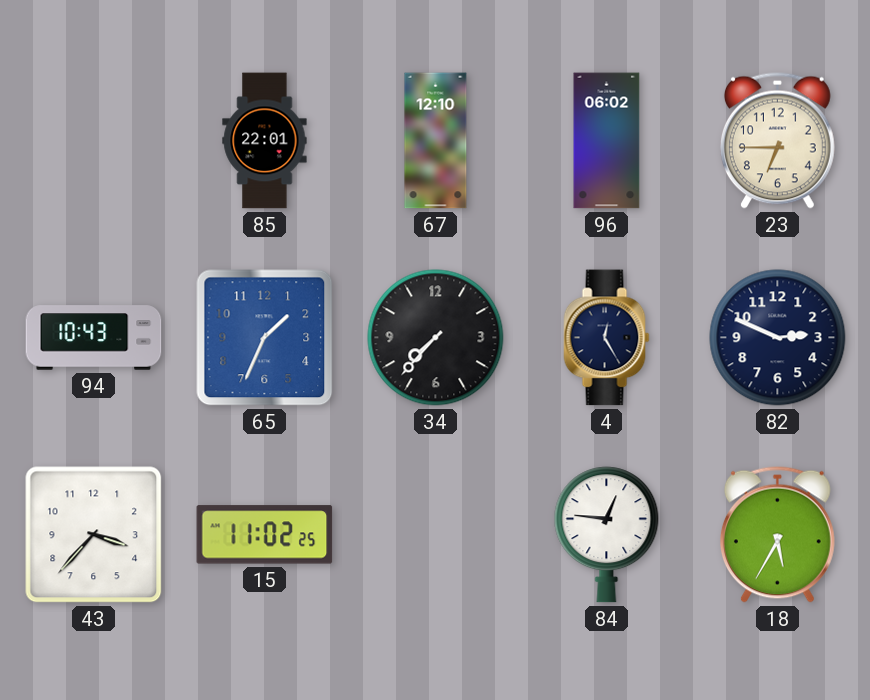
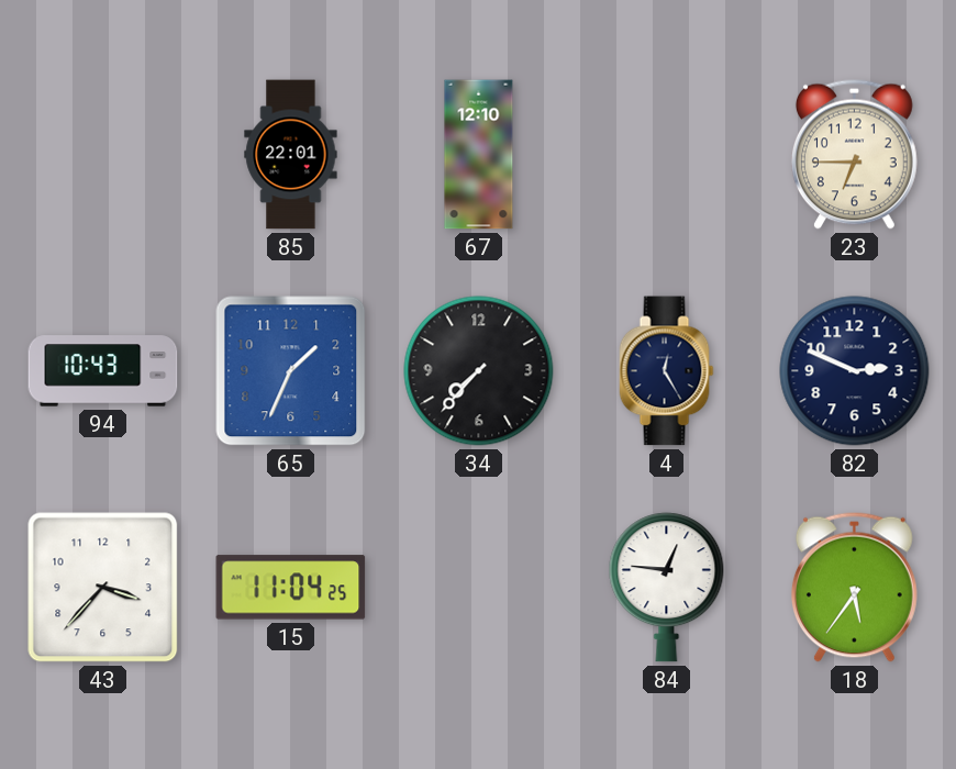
96: 06:02 -> none
15: 11:02 -> 11:04
18: 5:35 -> 5:36
